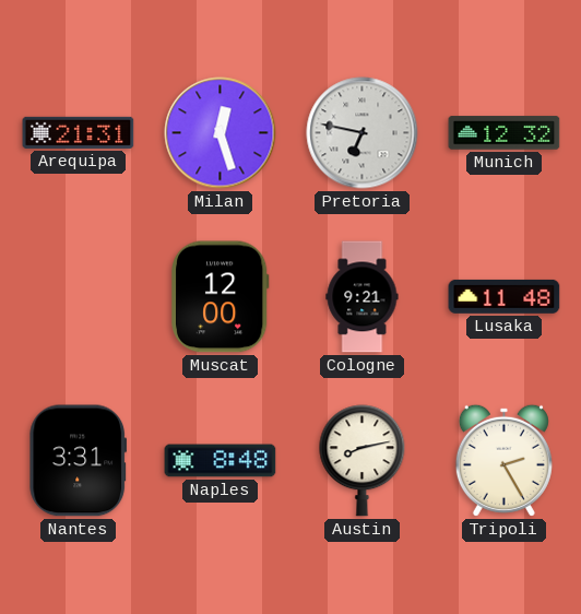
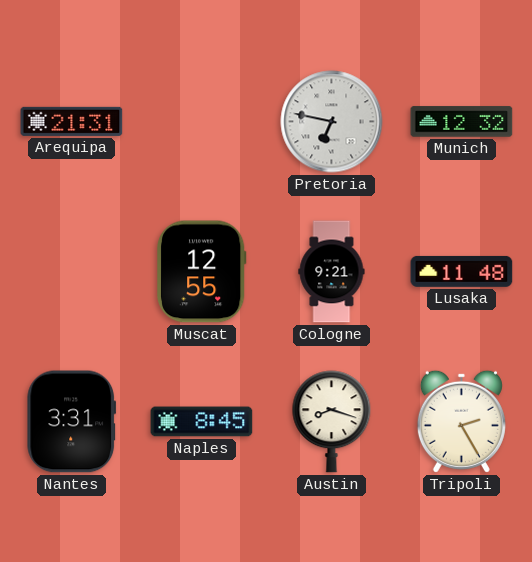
Milan: 12:27 -> none
Muscat: 12:00 -> 12:55
Naples: 8:48 -> 8:45
Austin: 8:13 -> 8:18
